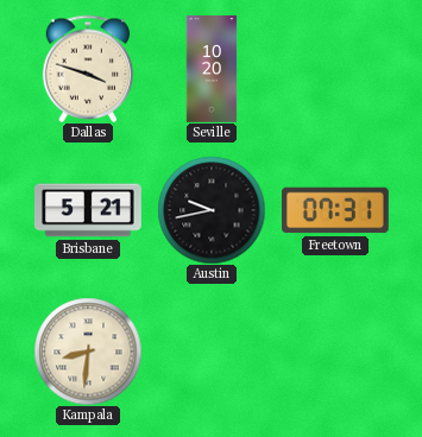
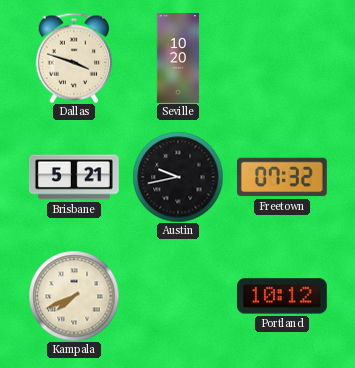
Freetown: 07:31 -> 07:32
Kampala: 8:31 -> 7:41
Portland: none -> 10:12
